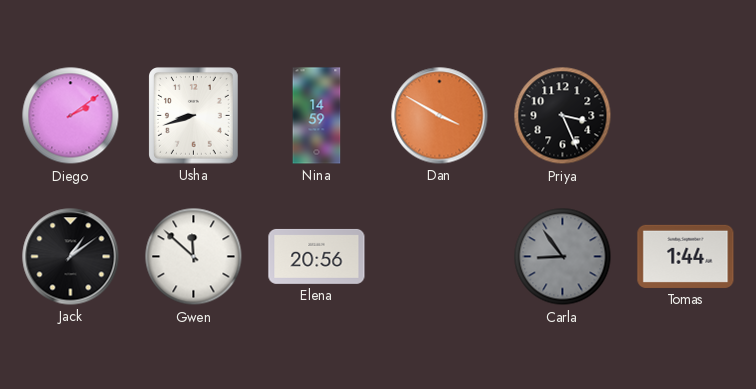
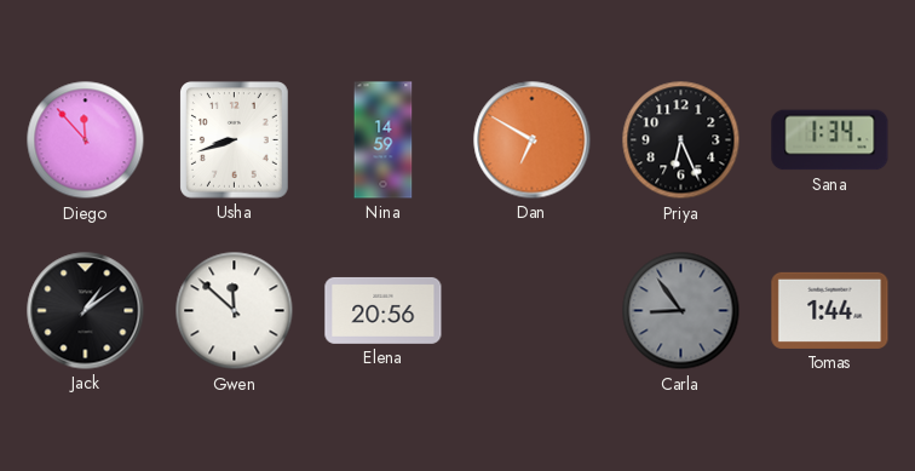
Diego: 2:09 -> 11:53
Dan: 3:50 -> 6:50
Priya: 3:26 -> 6:26
Sana: none -> 1:34
